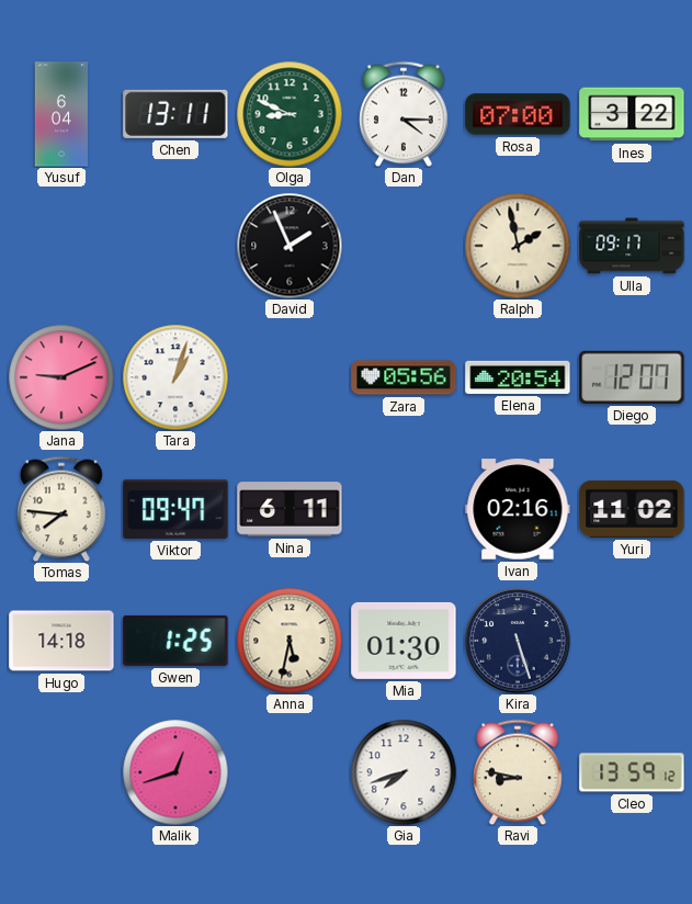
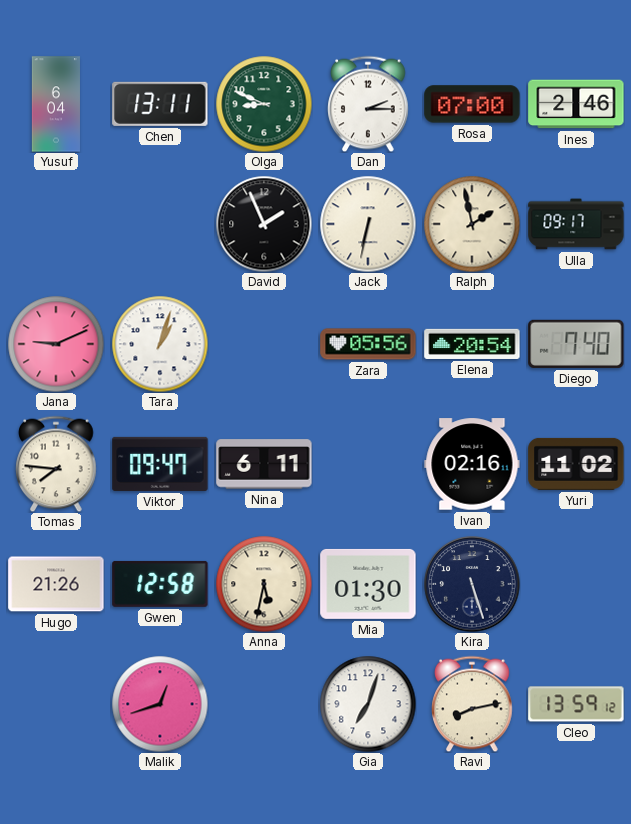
Dan: 4:15 -> 2:15
Ines: 3:22 -> 2:46
Jack: none -> 6:32
Diego: 12:07 -> 7:40
Hugo: 14:18 -> 21:26
Gwen: 1:25 -> 12:58
Gia: 7:42 -> 7:03
Ravi: 8:47 -> 8:13
